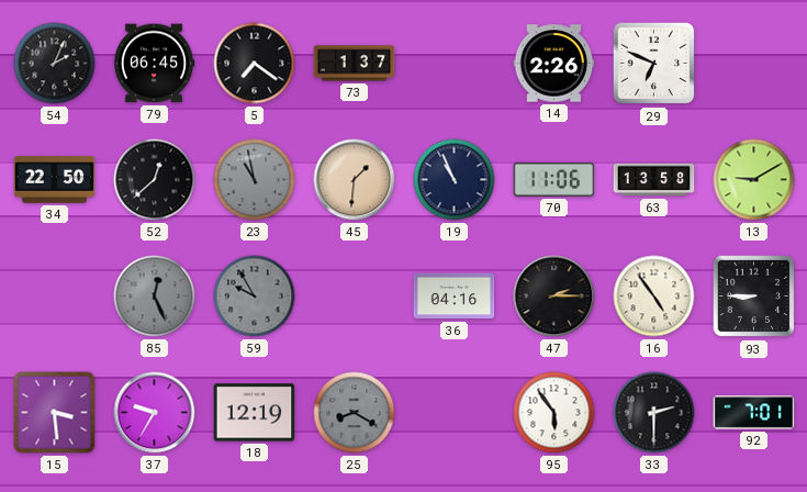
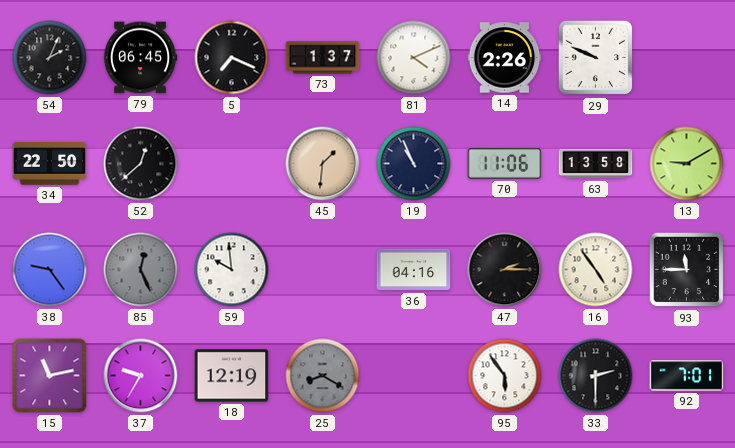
5: 7:21 -> 7:19
81: none -> 4:11
29: 6:49 -> 9:49
23: 10:58 -> none
38: none -> 9:24
59: 9:55 -> 9:59
59 dial: grey -> white
93: 8:45 -> 11:45
15: 3:29 -> 11:13
